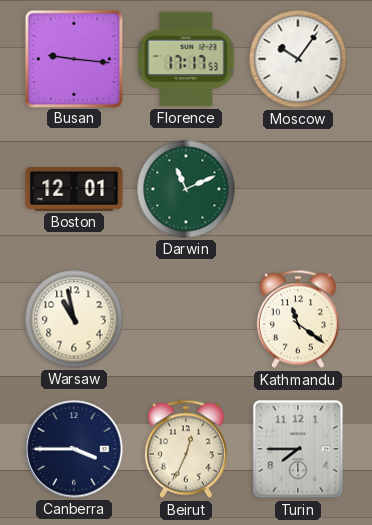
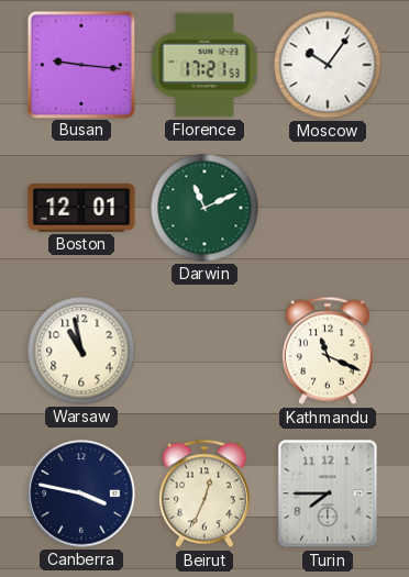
Florence: 17:17 -> 17:21
Kathmandu: 11:21 -> 11:19
Canberra: 3:45 -> 3:47
